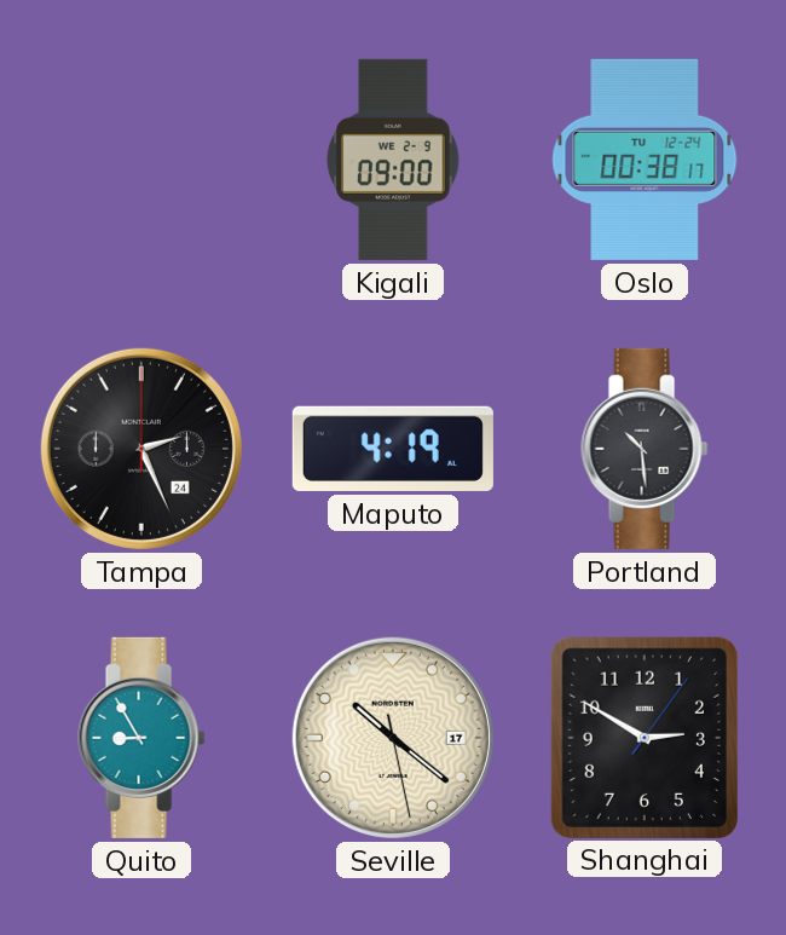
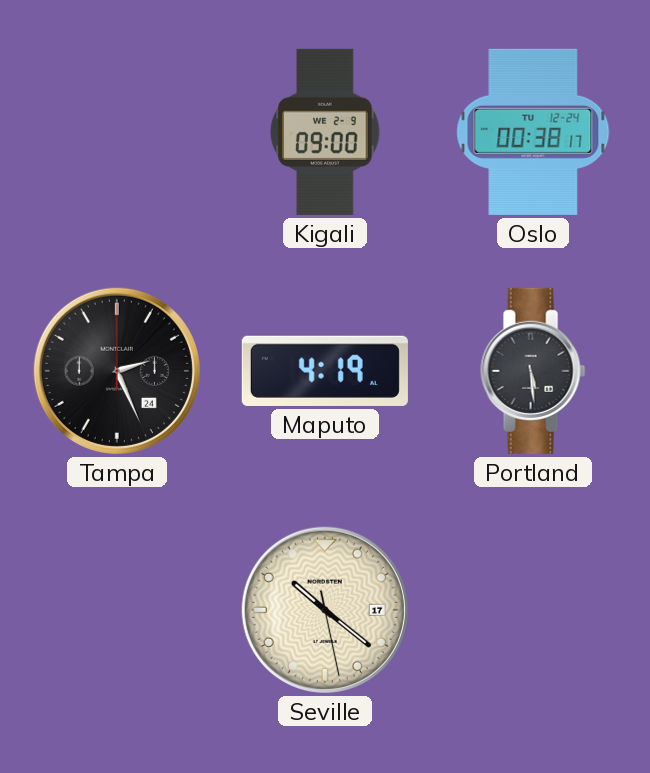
Portland: 10:29 -> 5:29
Quito: 8:55 -> none
Shanghai: 2:50 -> none
